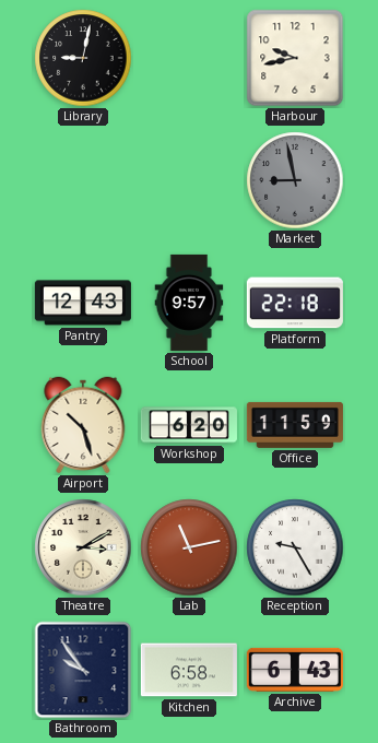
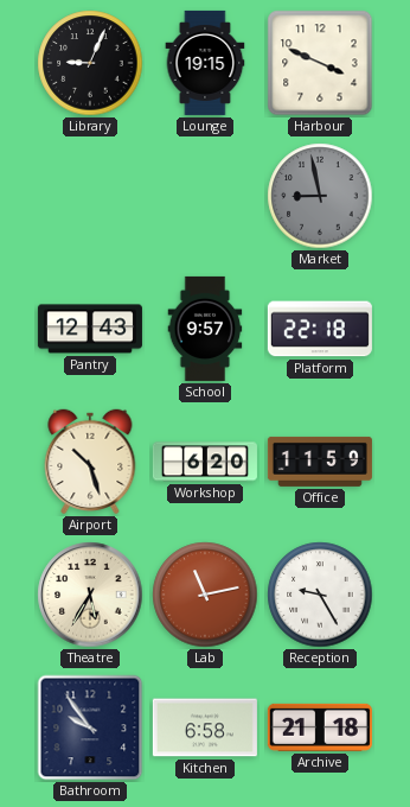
Library: 9:02 -> 9:04
Lounge: none -> 19:15
Harbour: 9:43 -> 3:49
Theatre: 3:10 -> 5:35
Archive: 6:43 -> 21:18
